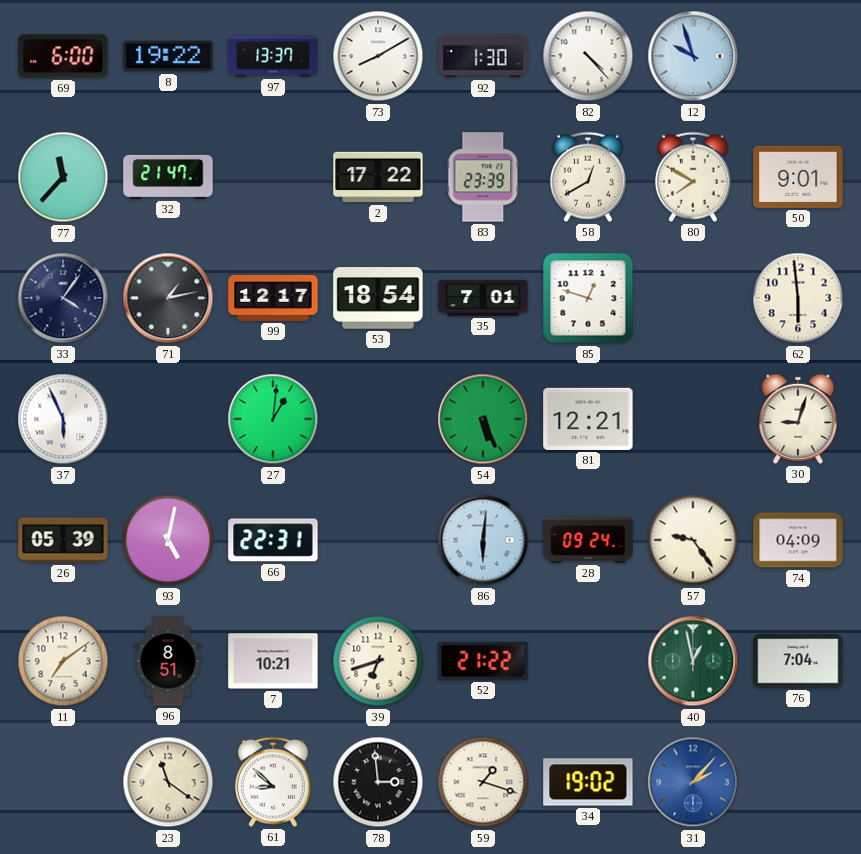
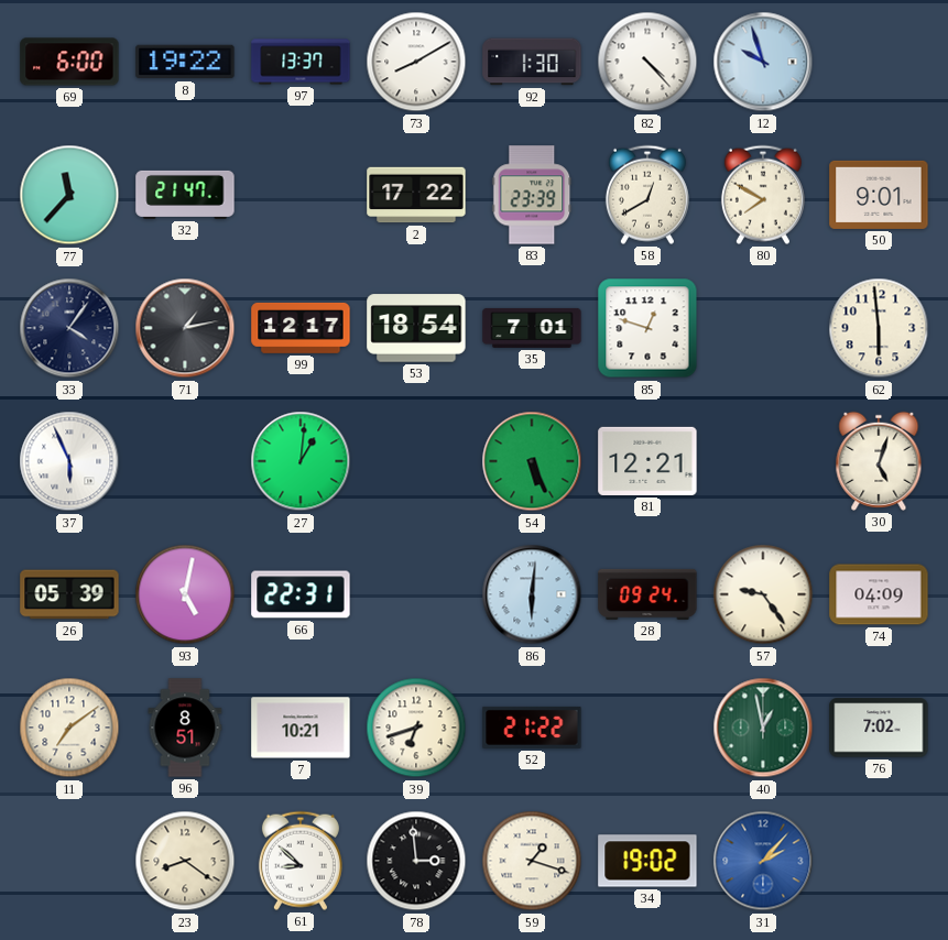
30: 9:03 -> 5:03
76: 7:04 -> 7:02
23: 11:21 -> 8:21
